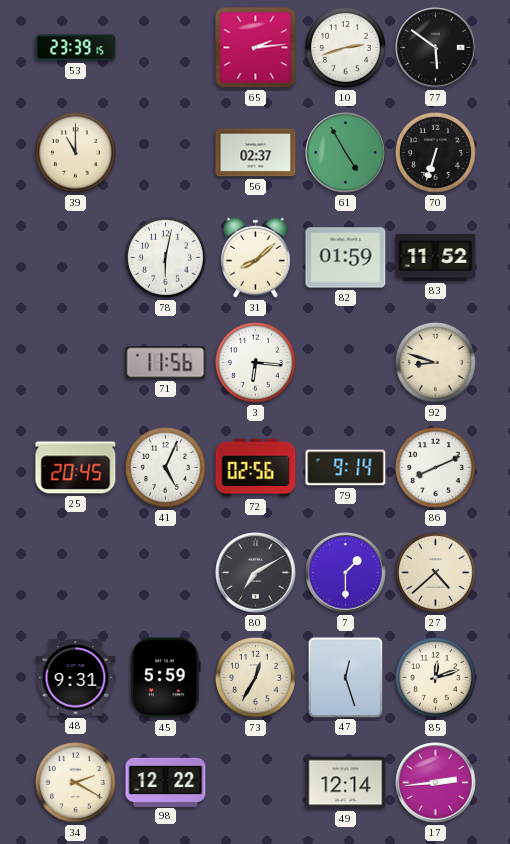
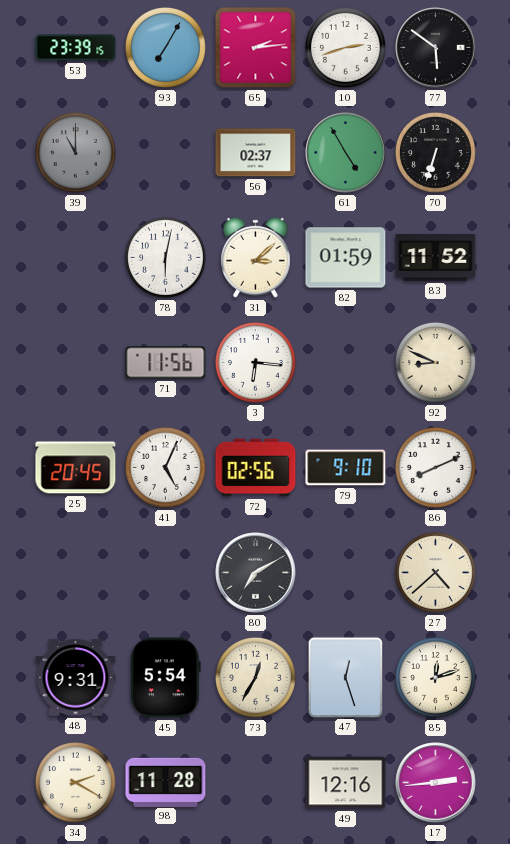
93: none -> 7:05
39 dial: cream -> grey
31: 8:08 -> 3:08
92: 8:48 -> 8:49
79: 9:14 -> 9:10
7: 1:30 -> none
45: 5:59 -> 5:54
98: 12:22 -> 11:28
49: 12:14 -> 12:16
